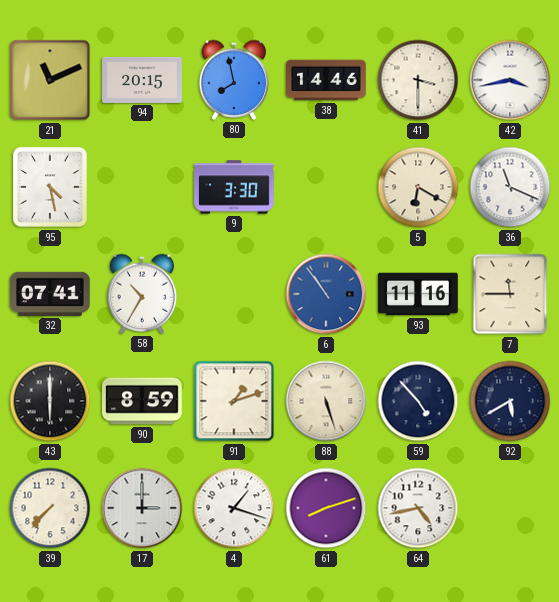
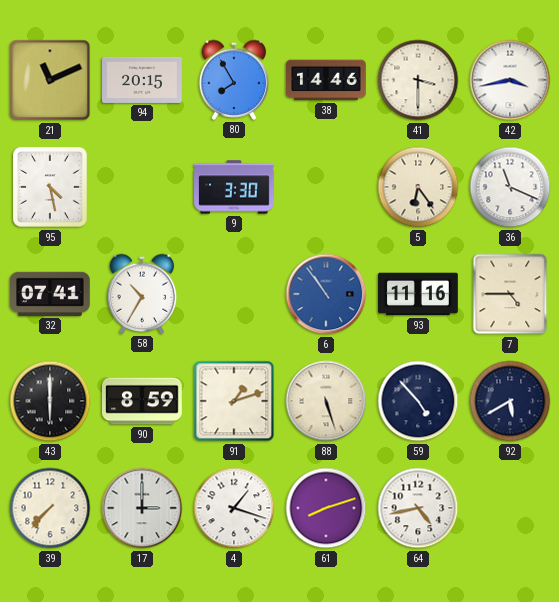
80: 7:58 -> 7:55
5: 6:20 -> 6:24
7: 11:45 -> 4:45
